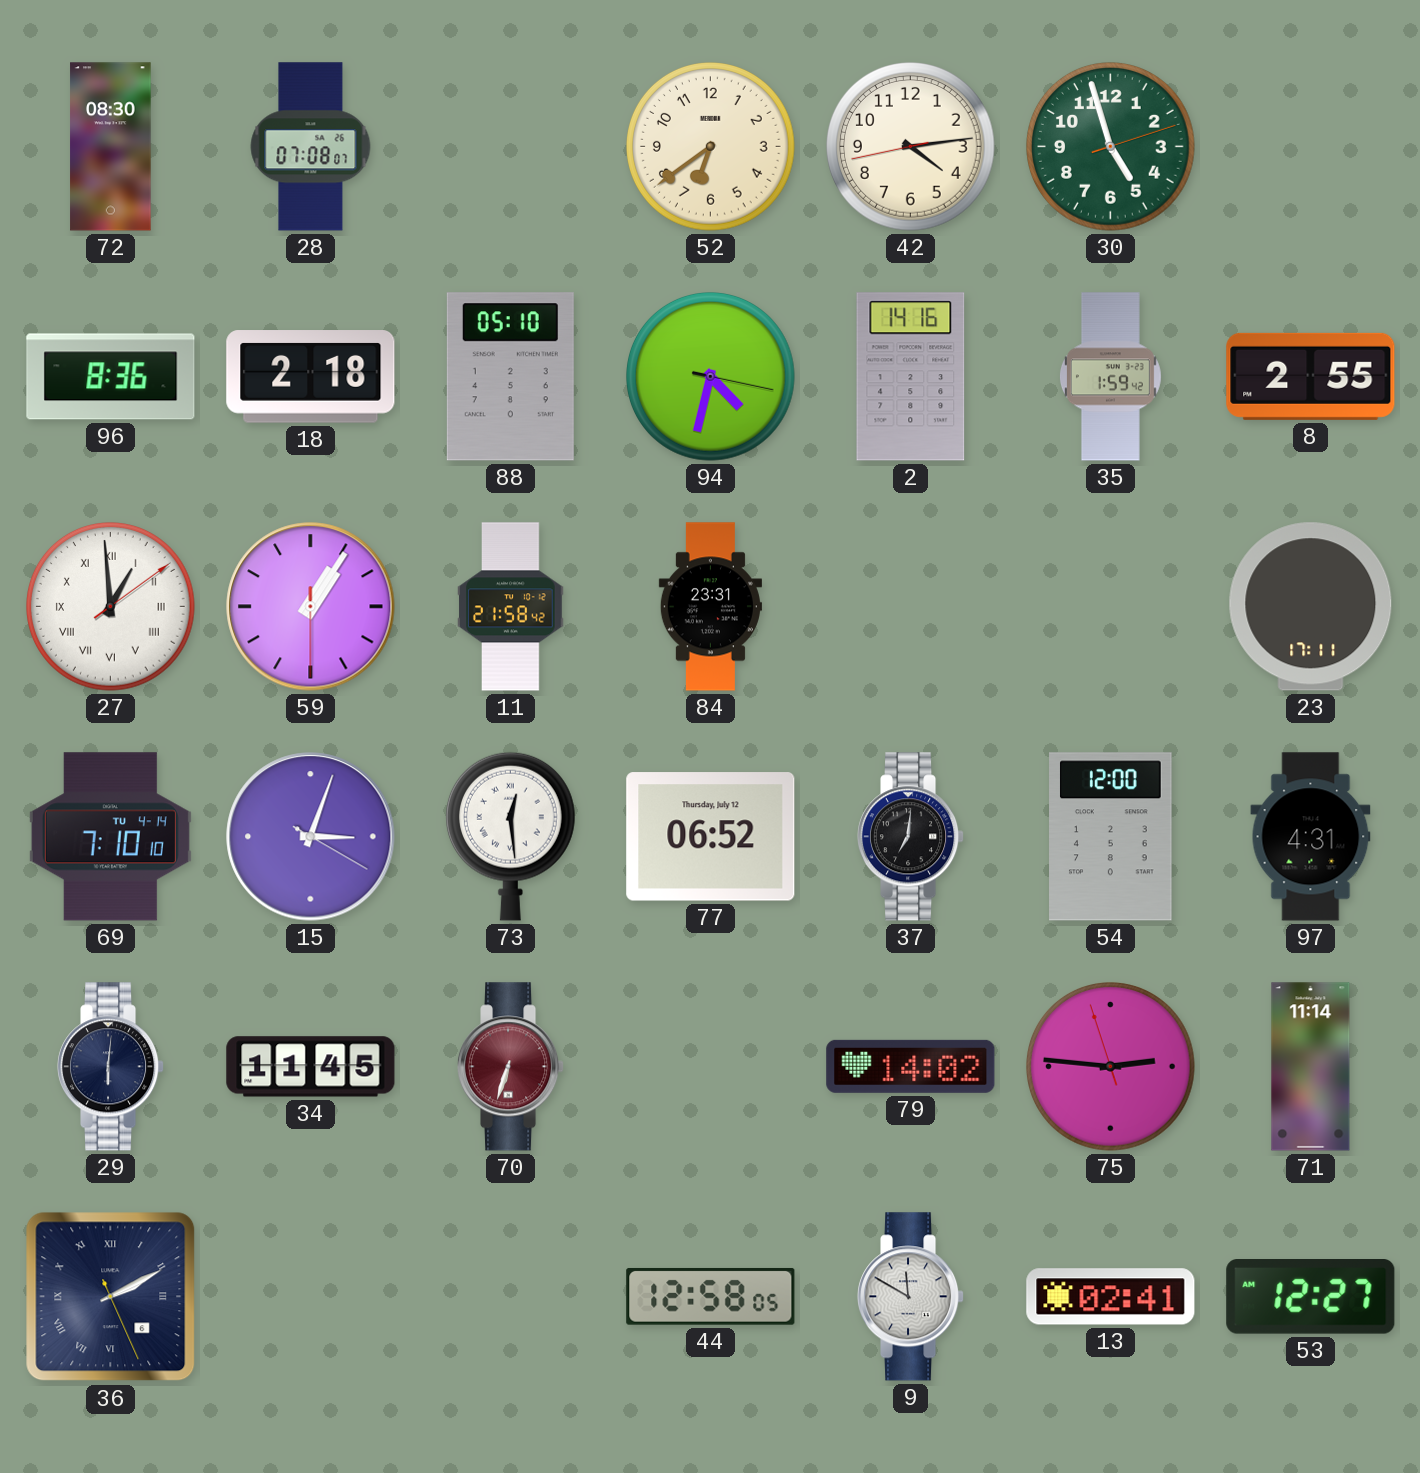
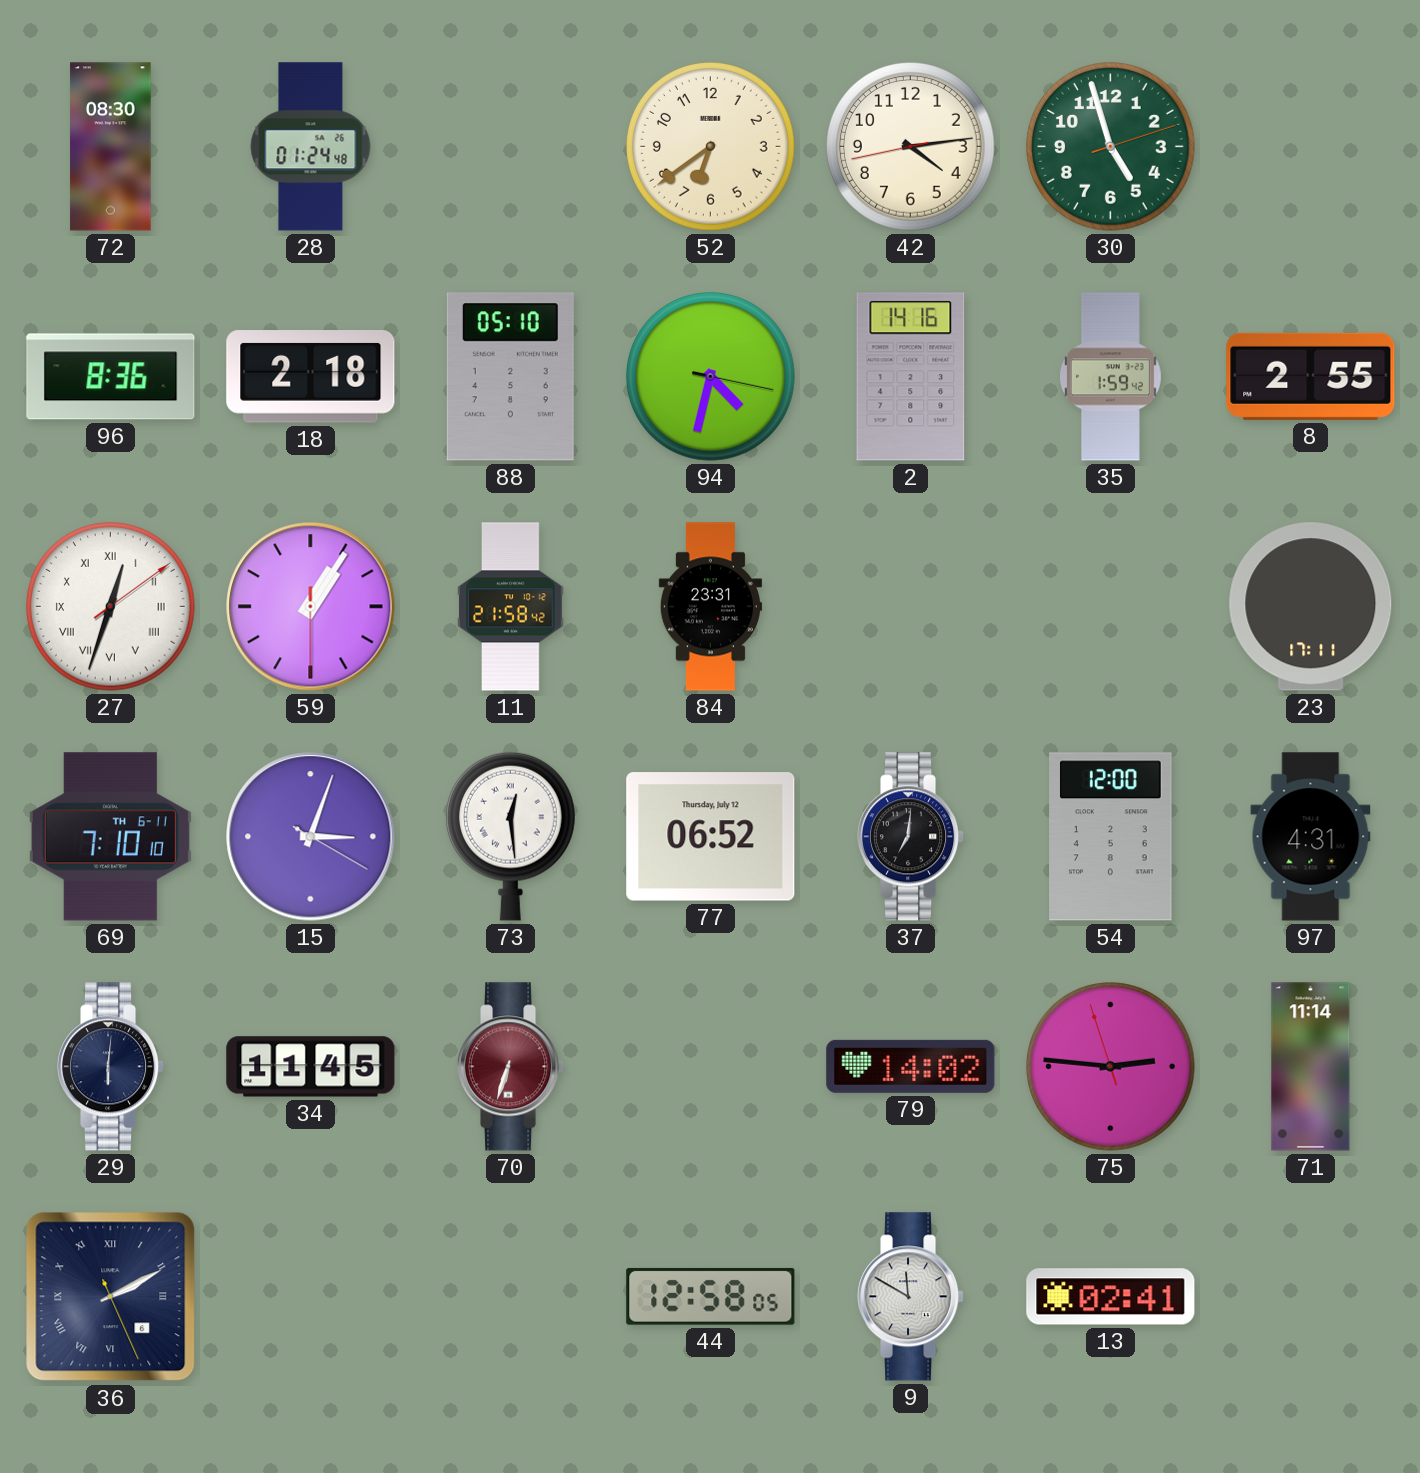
28: 07:08 -> 01:24
27: 12:59 -> 12:33
69 date: TU 4-14 -> TH 6-11
53: 12:27 -> none
